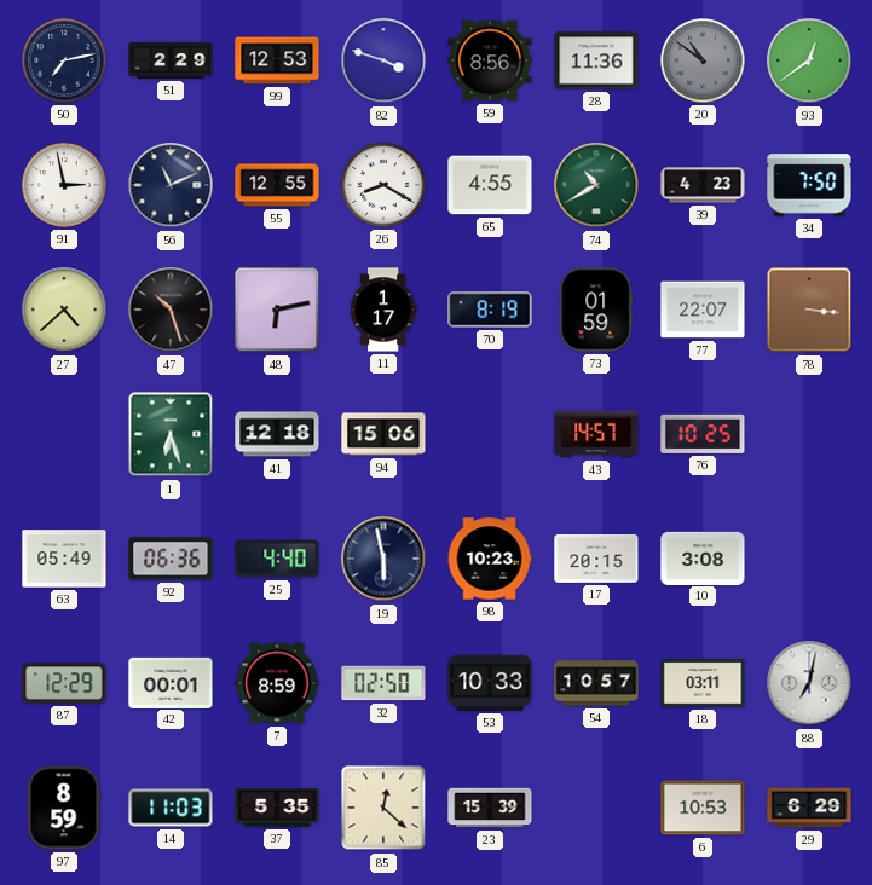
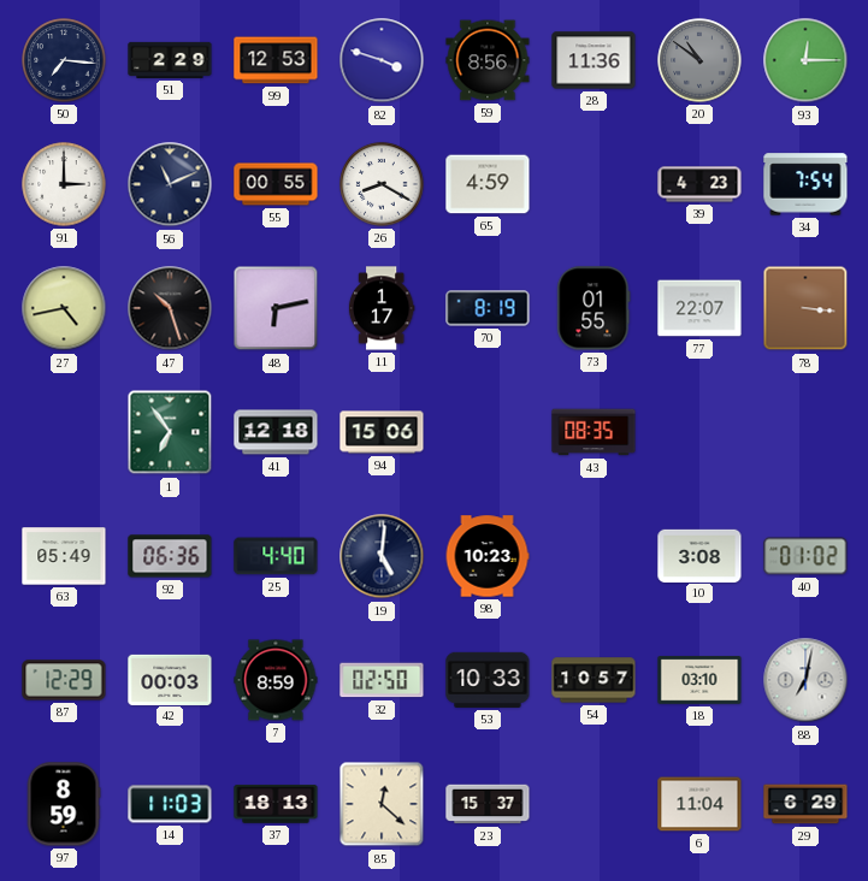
50: 7:13 -> 7:16
93: 12:39 -> 12:15
91: 2:58 -> 3:00
55: 12:55 -> 00:55
65: 4:55 -> 4:59
74: 10:40 -> none
34: 7:50 -> 7:54
27: 4:38 -> 4:43
73: 01:59 -> 01:55
1: 6:27 -> 6:54
43: 14:57 -> 08:35
76: 10:25 -> none
19: 5:58 -> 5:01
17: 20:15 -> none
40: none -> 01:02
42: 00:01 -> 00:03
18: 03:11 -> 03:10
37: 5:35 -> 18:13
23: 15:39 -> 15:37
6: 10:53 -> 11:04
